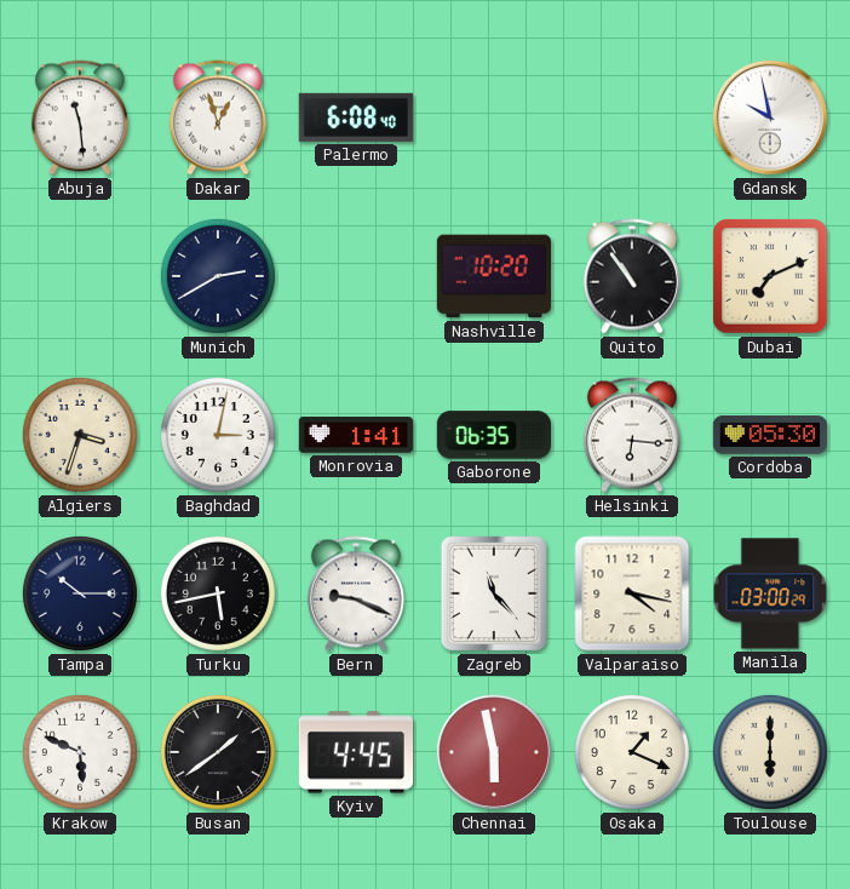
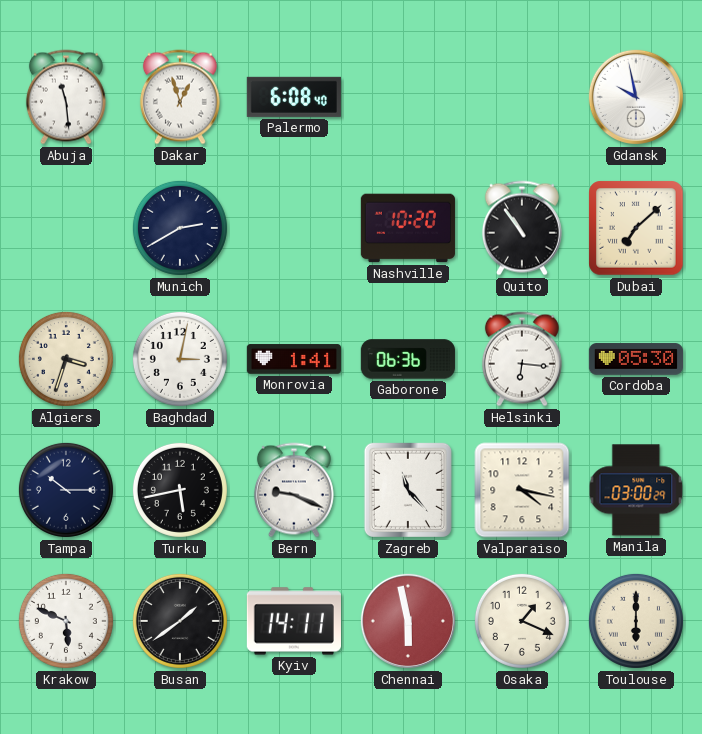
Dubai: 7:11 -> 7:08
Gaborone: 06:35 -> 06:36
Kyiv: 4:45 -> 14:11
